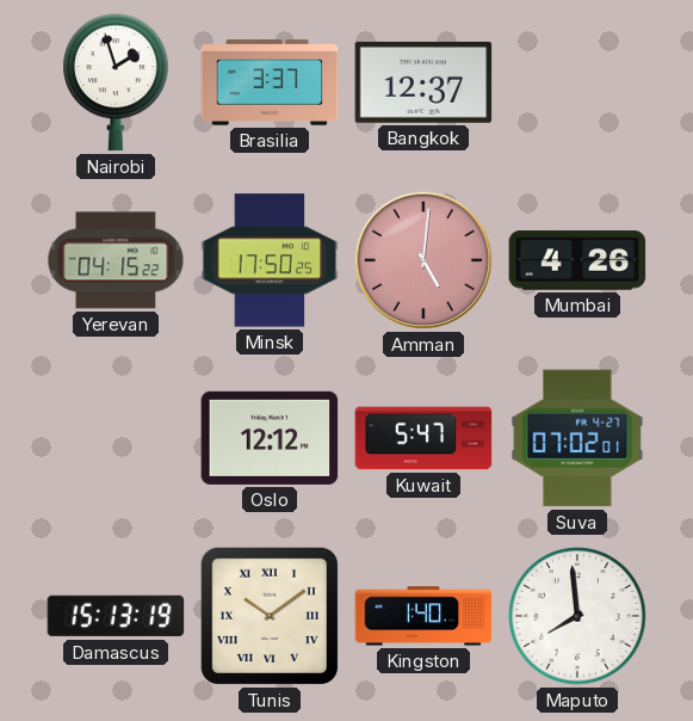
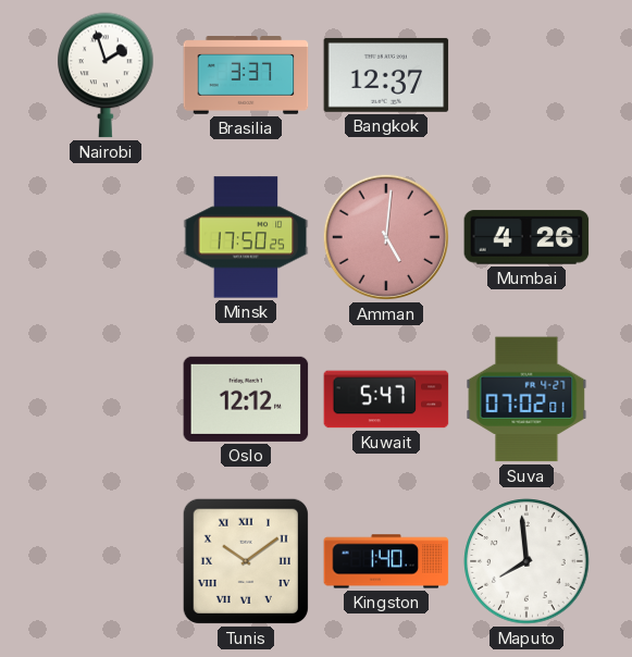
Yerevan: 04:15 -> none
Damascus: 15:13 -> none
